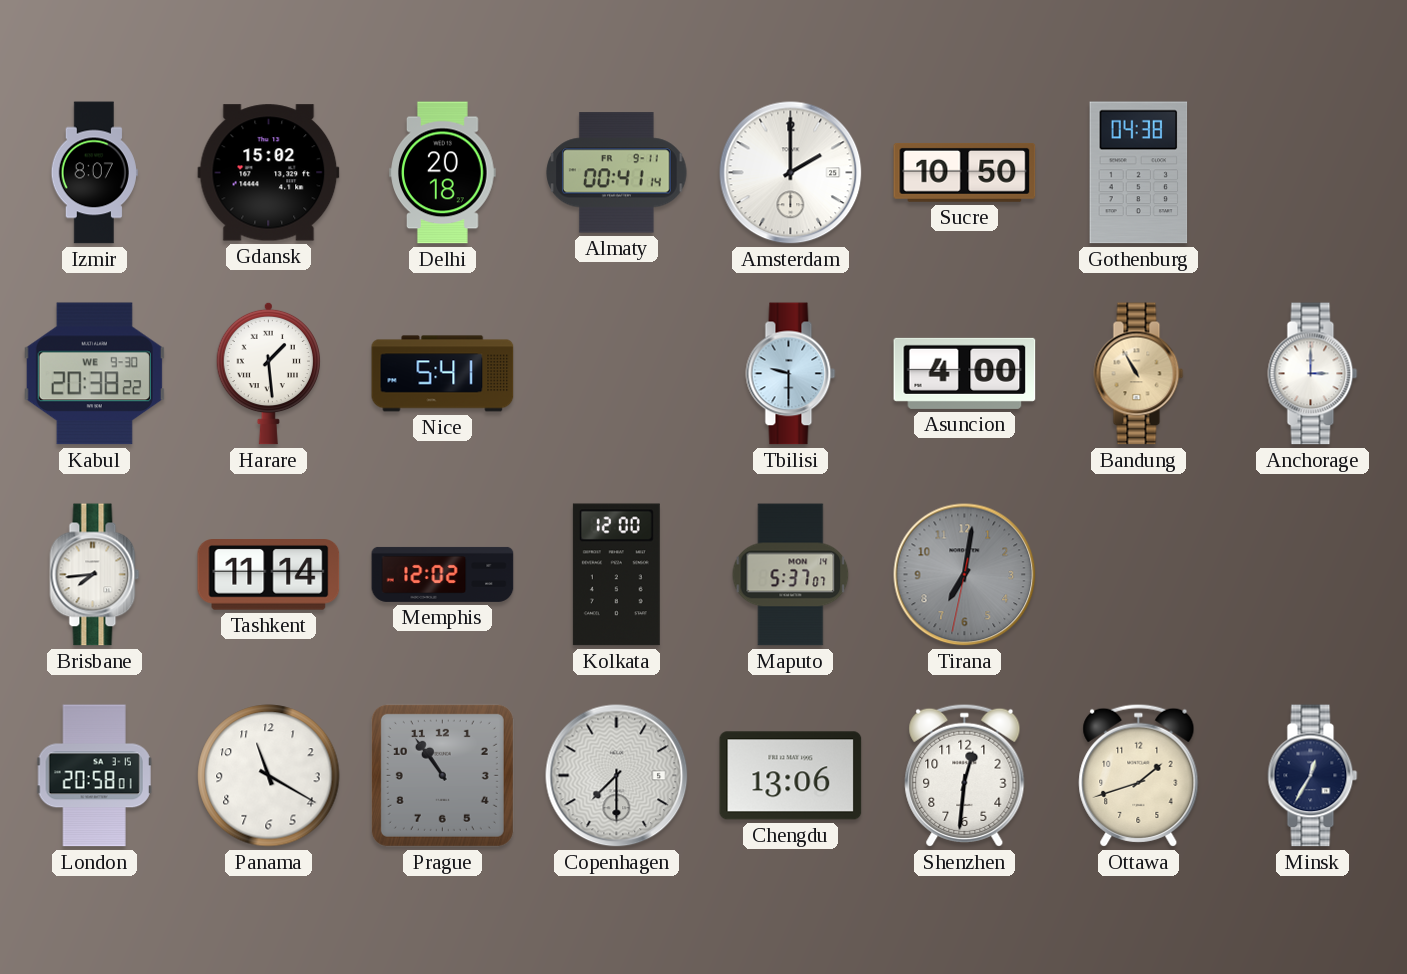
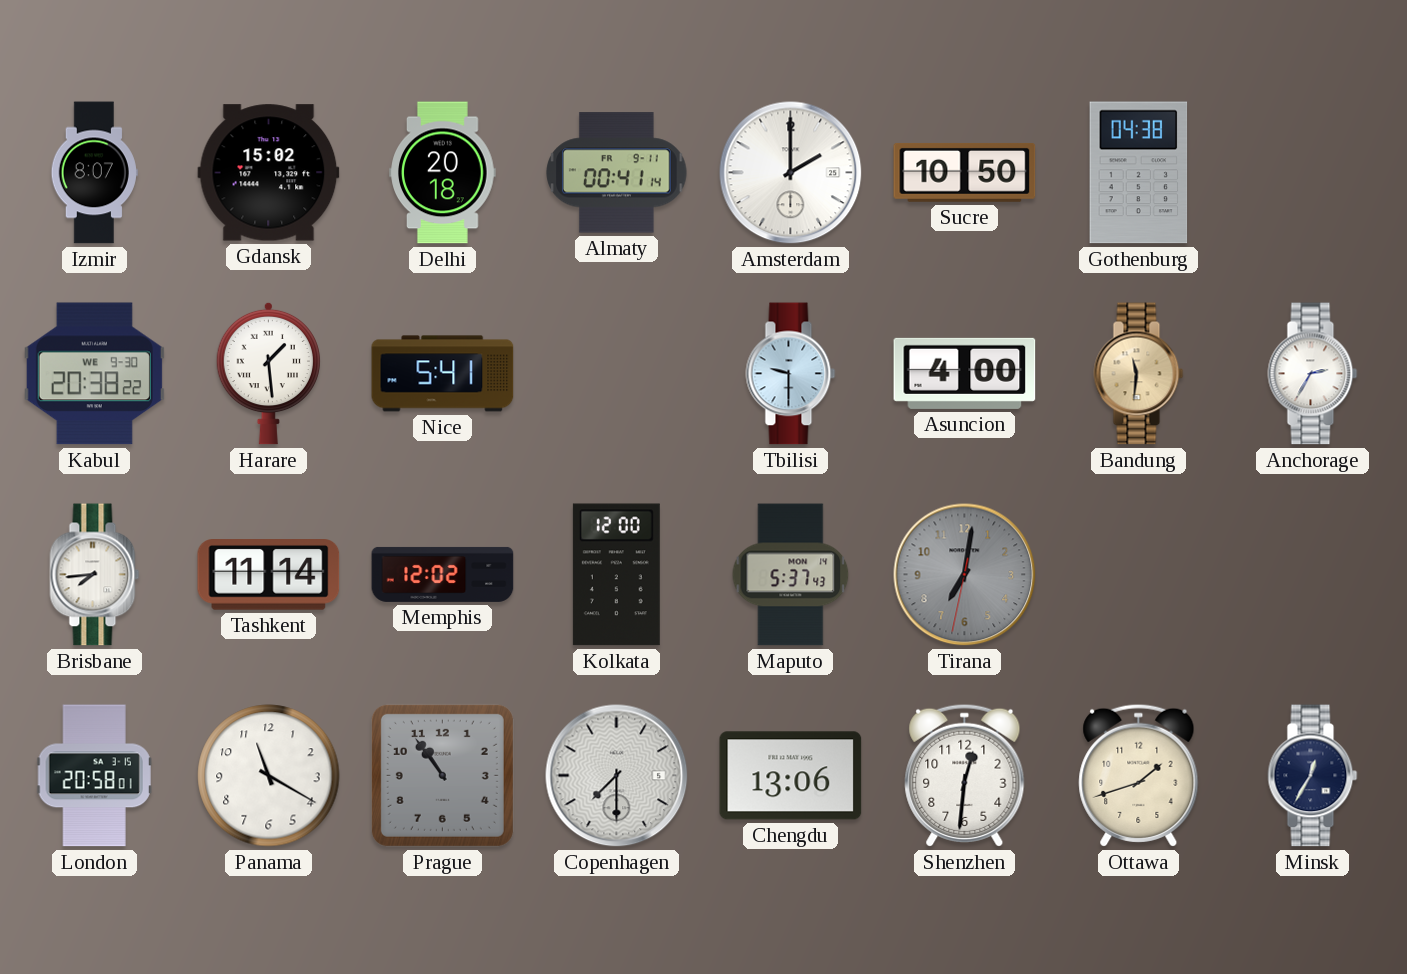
Bandung: 10:55 -> 11:31
Anchorage: 3:00 -> 2:35
Maputo: 5:37:07 -> 5:37:43
